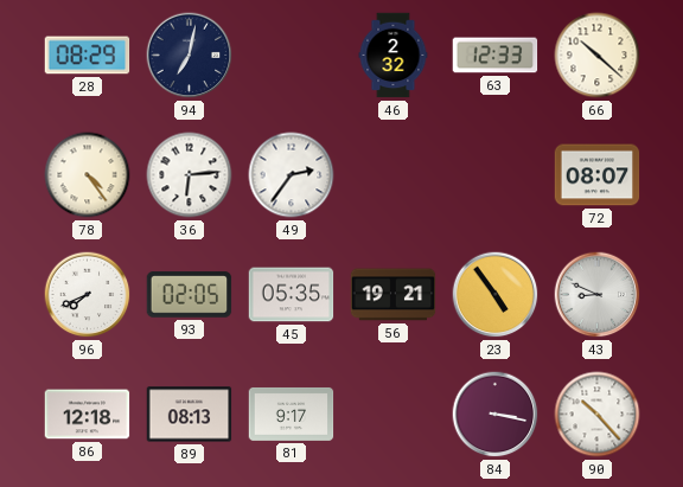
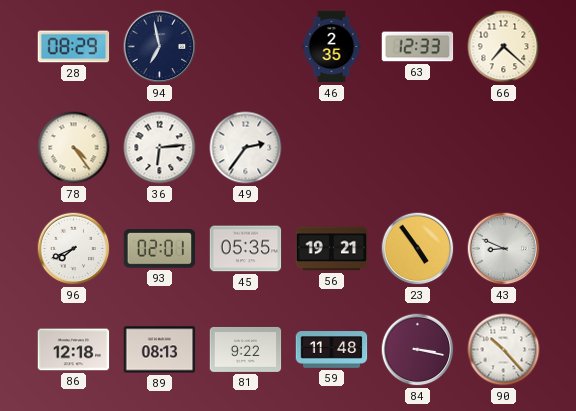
94: 7:02 -> 6:58
46: 2:32 -> 2:35
66: 10:22 -> 7:22
72: 08:07 -> none
93: 02:05 -> 02:01
81: 9:17 -> 9:22
59: none -> 11:48
